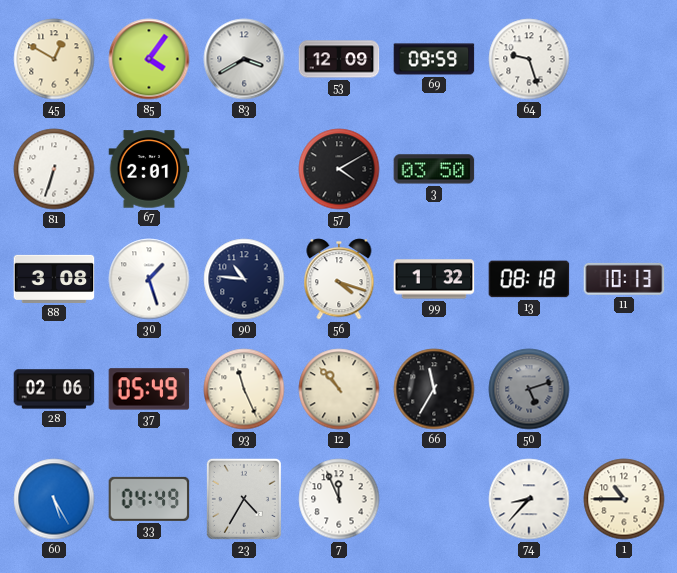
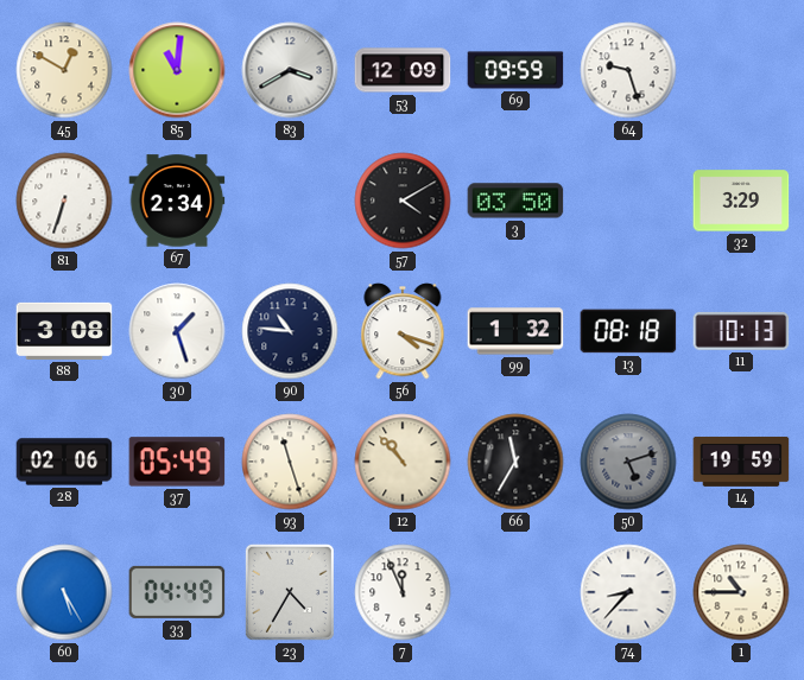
85: 4:06 -> 11:01
67: 2:01 -> 2:34
32: none -> 3:29
93: 11:26 -> 11:27
14: none -> 19:59
